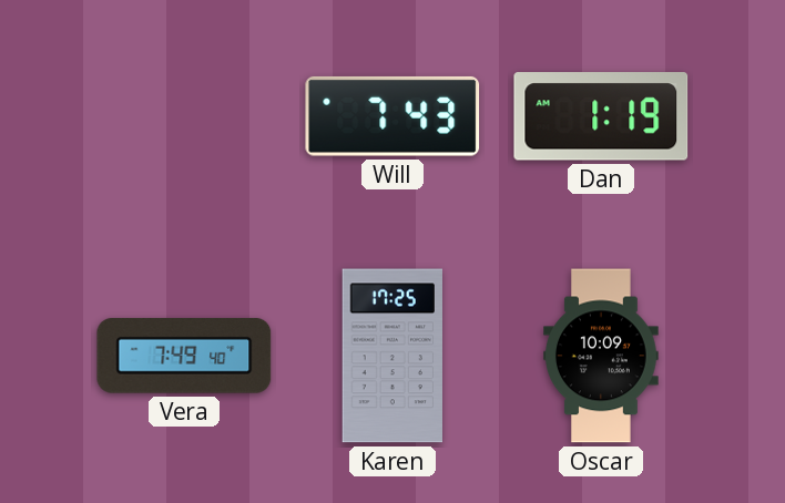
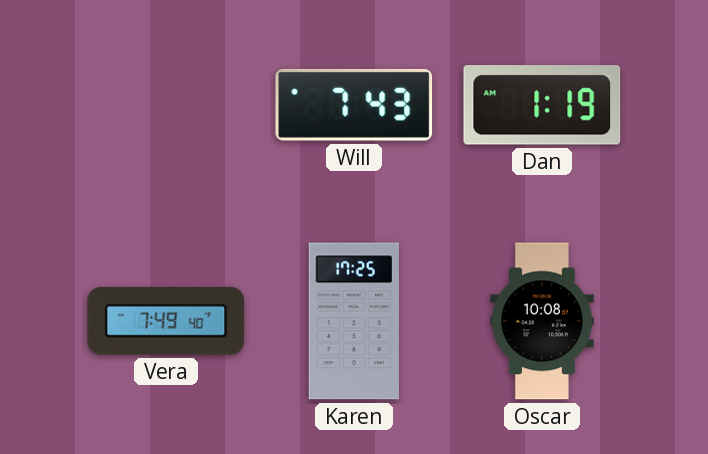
Oscar: 10:09 -> 10:08
